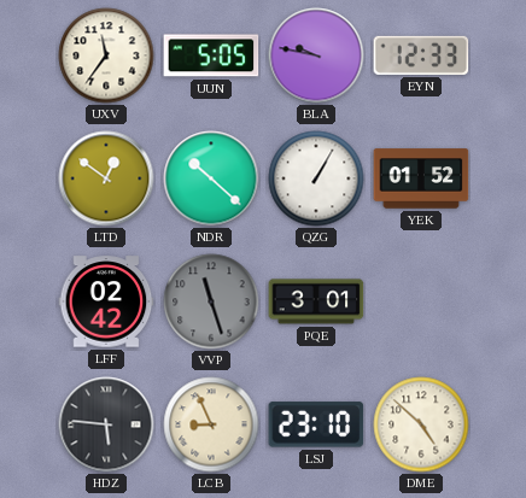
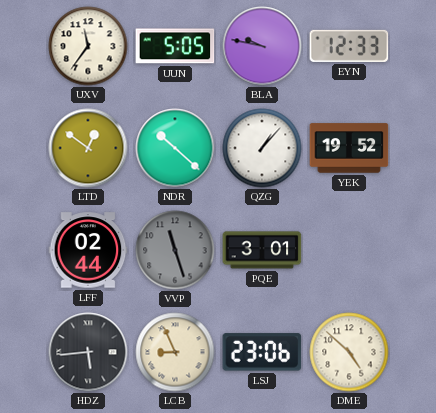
QZG: 1:05 -> 1:07
YEK: 01:52 -> 19:52
LFF: 02:42 -> 02:44
HDZ: 5:46 -> 5:44
LSJ: 23:10 -> 23:06
